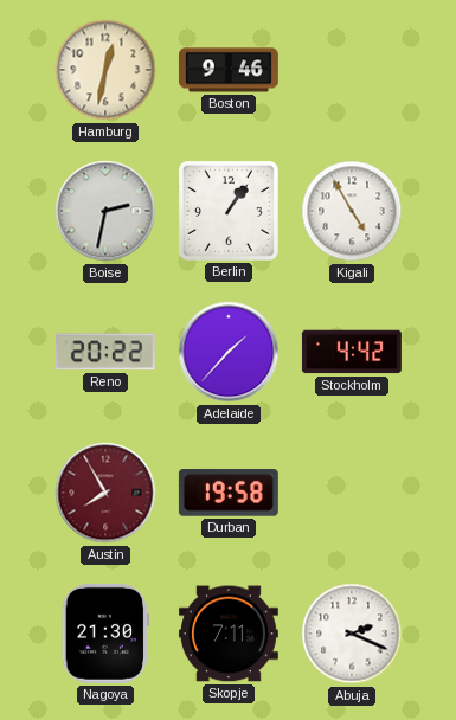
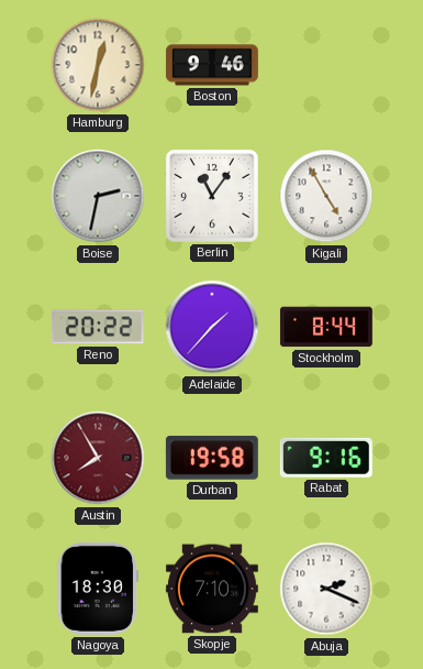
Berlin: 1:06 -> 11:06
Stockholm: 4:42 -> 8:44
Rabat: none -> 9:16
Nagoya: 21:30 -> 18:30
Skopje: 7:11 -> 7:10
